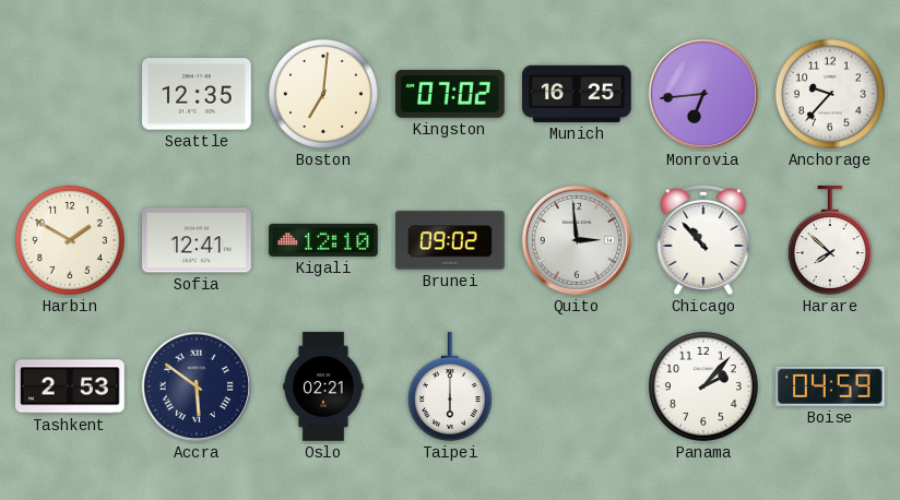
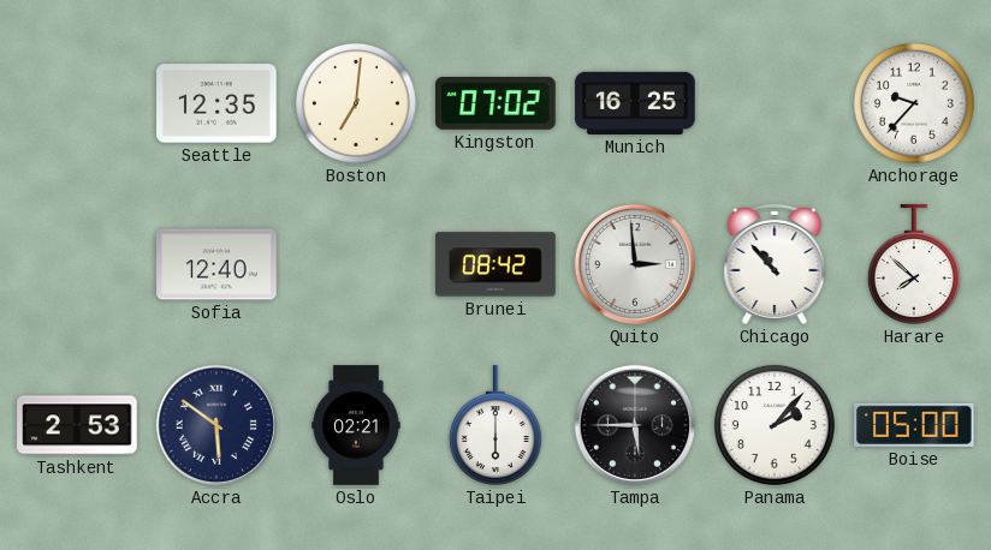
Monrovia: 6:44 -> none
Harbin: 1:50 -> none
Sofia: 12:41 -> 12:40
Kigali: 12:10 -> none
Brunei: 09:02 -> 08:42
Tampa: none -> 5:45
Boise: 04:59 -> 05:00
